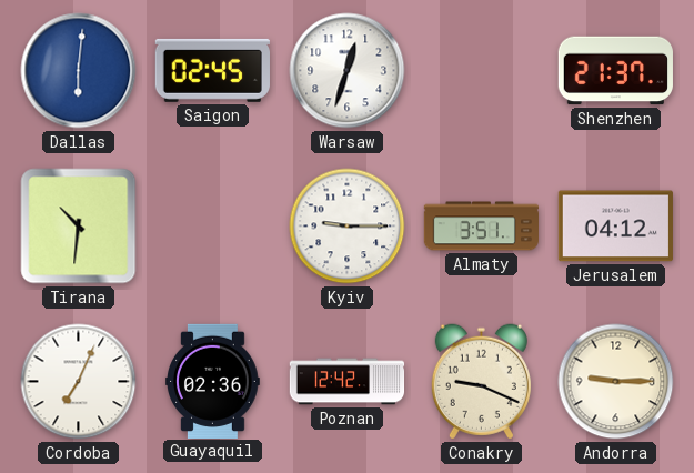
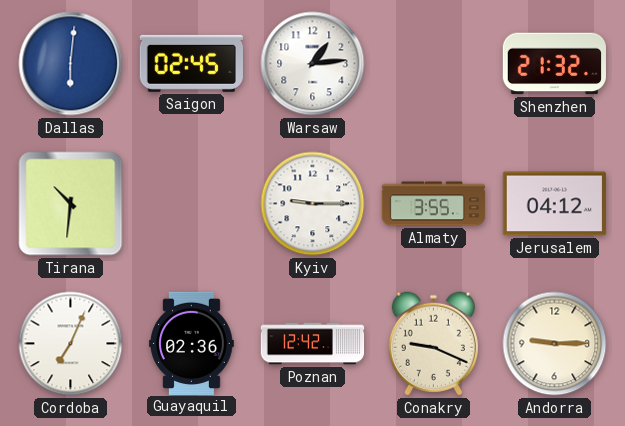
Warsaw: 12:33 -> 1:14
Shenzhen: 21:37 -> 21:32
Almaty: 3:51 -> 3:55
